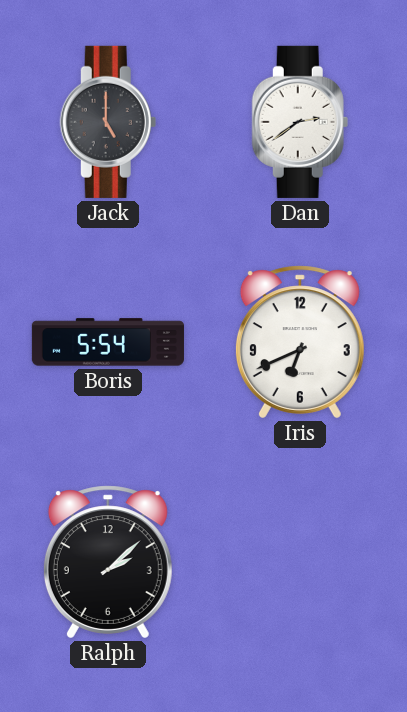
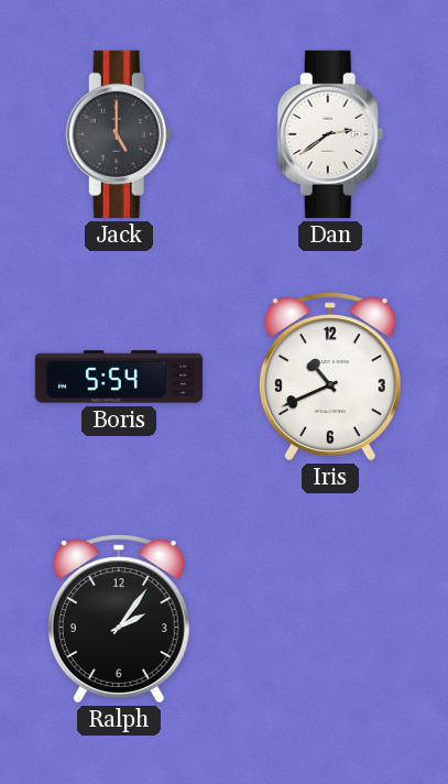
Iris: 6:41 -> 10:41
Ralph: 2:08 -> 2:06
